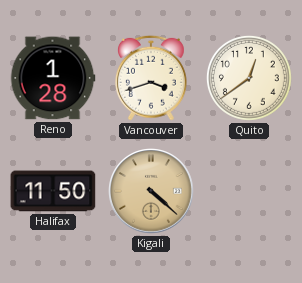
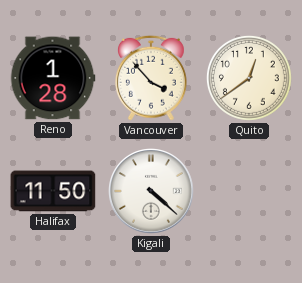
Vancouver: 3:42 -> 3:53
Kigali dial: champagne -> white
